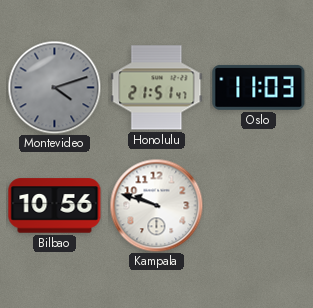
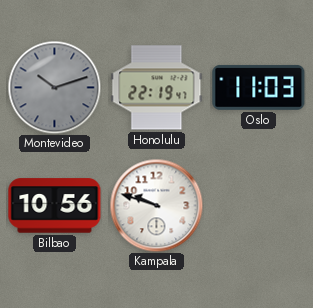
Montevideo: 4:12 -> 10:12
Honolulu: 21:51 -> 22:19
